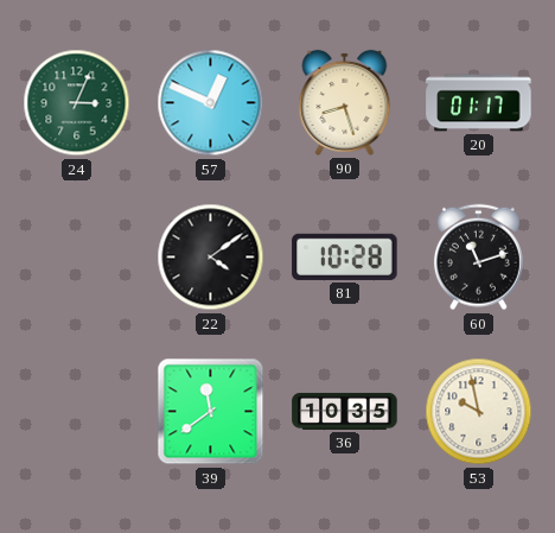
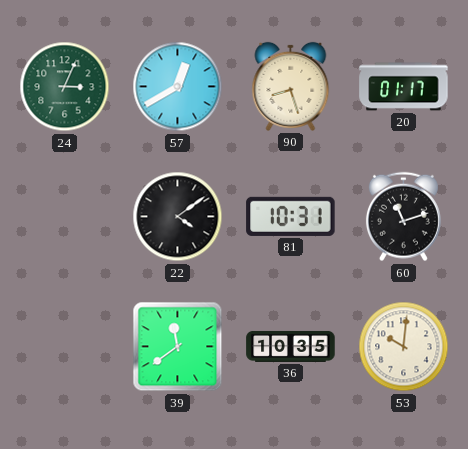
57: 12:49 -> 12:40
81: 10:28 -> 10:31
53: 9:58 -> 10:01
